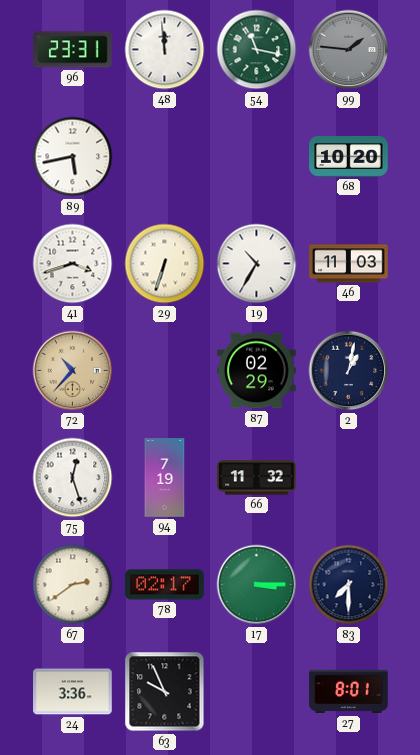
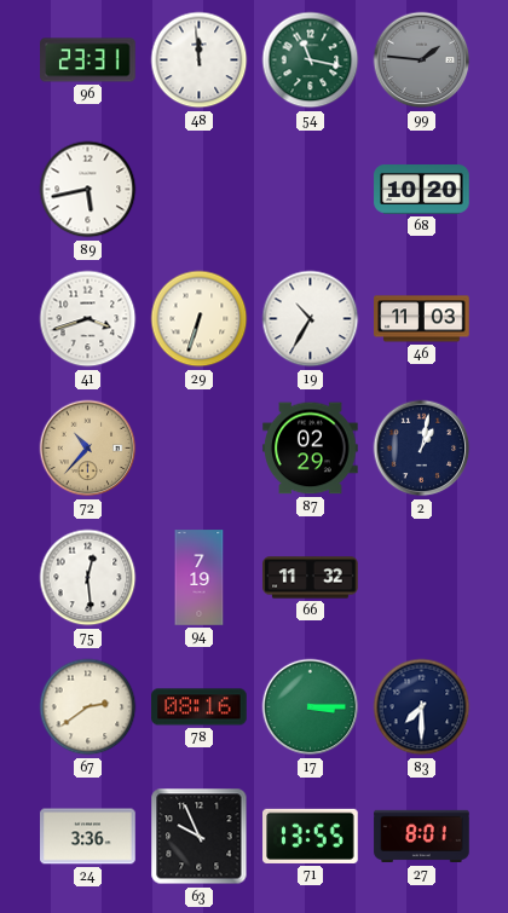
75: 12:27 -> 12:29
78: 02:17 -> 08:16
71: none -> 13:55
